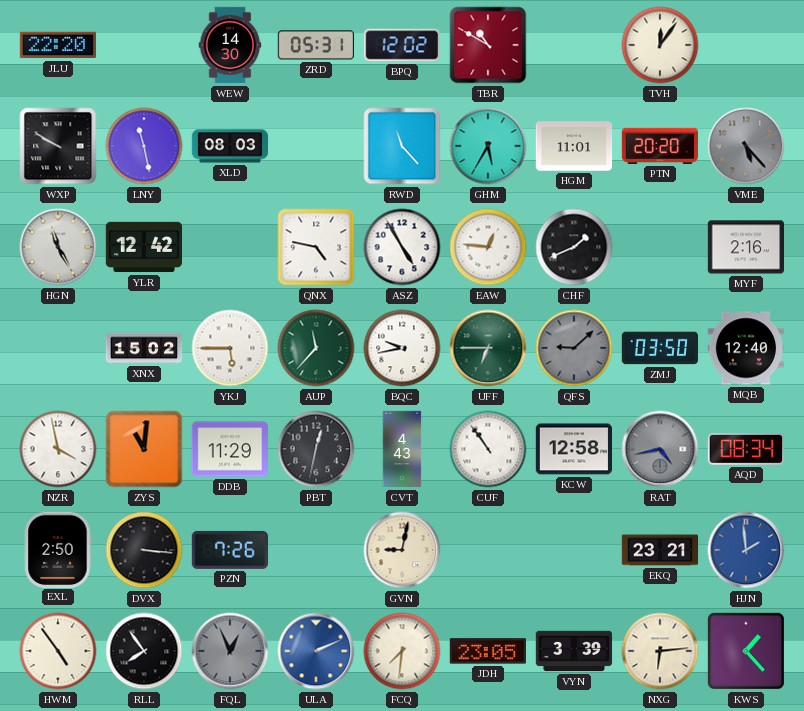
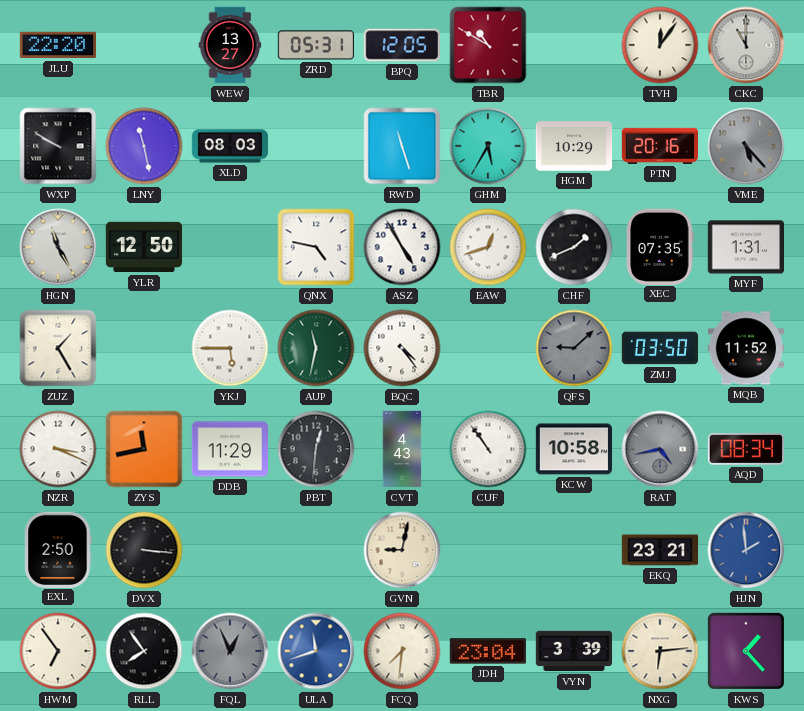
WEW: 14:30 -> 13:27
BPQ: 12:02 -> 12:05
CKC: none -> 11:00
RWD: 11:23 -> 11:27
HGM: 11:01 -> 10:29
PTN: 20:20 -> 20:16
YLR: 12:42 -> 12:50
EAW: 12:46 -> 12:42
XEC: none -> 07:35
MYF: 2:16 -> 1:31
ZUZ: none -> 1:25
XNX: 15:02 -> none
AUP: 11:37 -> 11:32
BQC: 9:43 -> 4:24
UFF: 6:45 -> none
MQB: 12:40 -> 11:52
NZR: 3:58 -> 3:19
ZYS: 11:01 -> 11:43
PBT: 12:32 -> 12:31
KCW: 12:58 -> 10:58
PZN: 7:26 -> none
HWM: 4:54 -> 6:54
ULA: 2:11 -> 11:42
JDH: 23:05 -> 23:04
